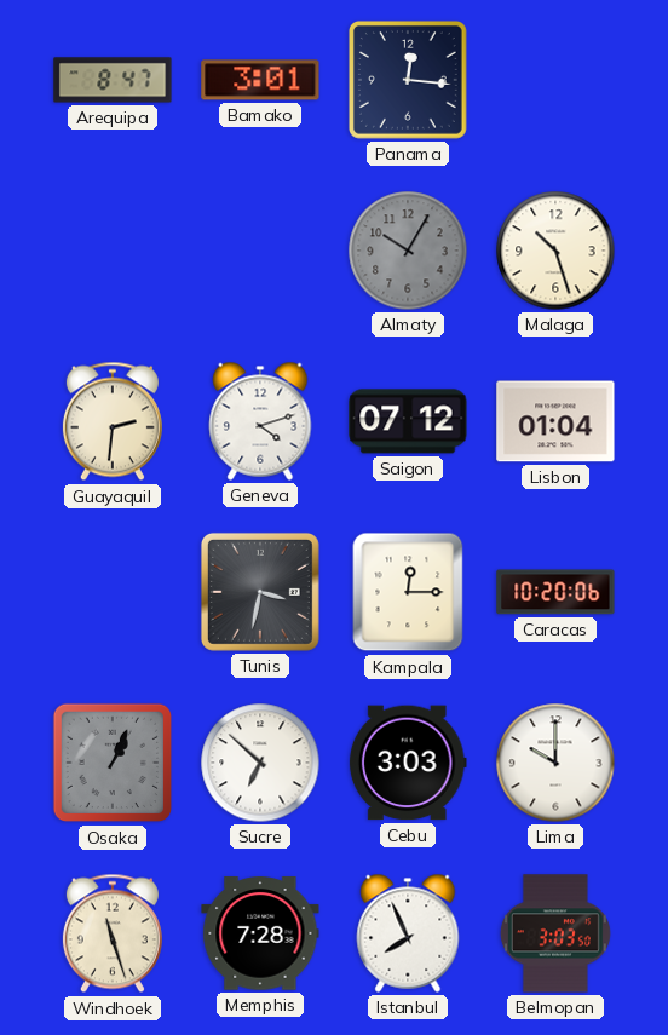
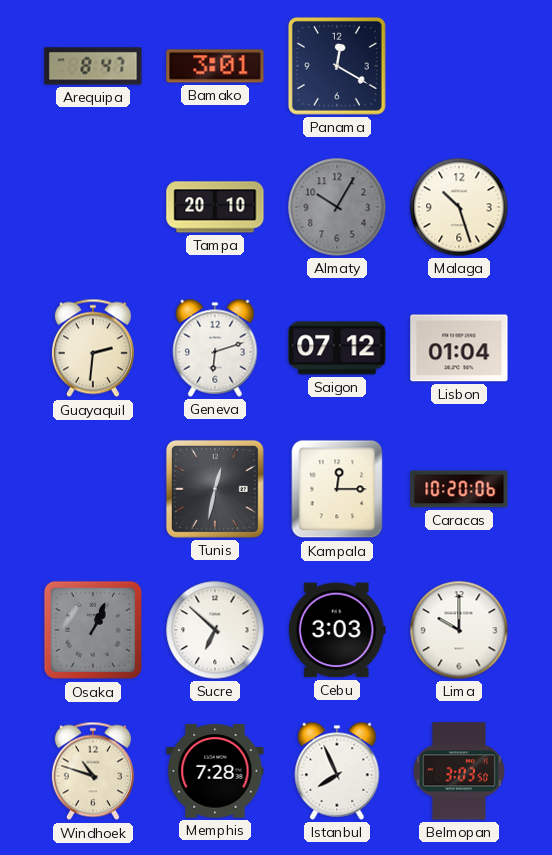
Panama: 12:16 -> 12:20
Tampa: none -> 20:10
Geneva: 4:12 -> 6:12
Tunis: 3:32 -> 12:32
Windhoek: 11:27 -> 10:48
